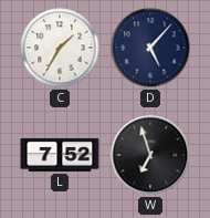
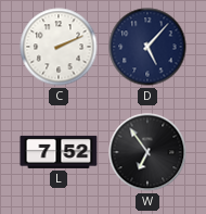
C: 1:35 -> 2:11
W: 6:57 -> 6:54
